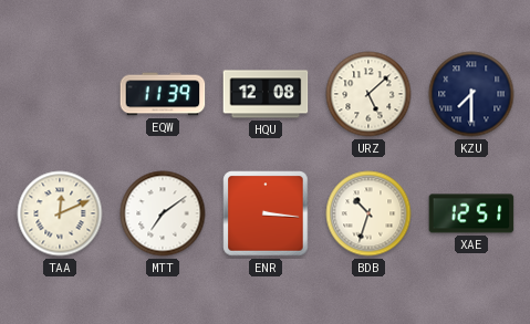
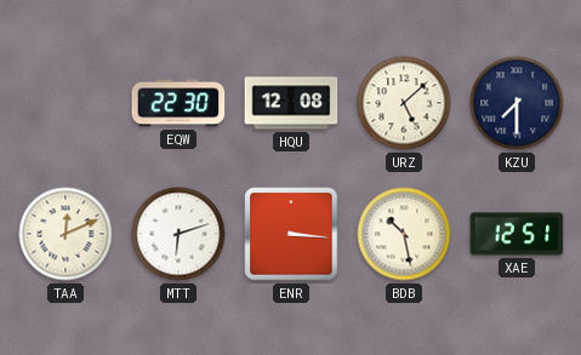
EQW: 11:39 -> 22:30
MTT: 7:09 -> 6:12
BDB: 10:33 -> 10:28
